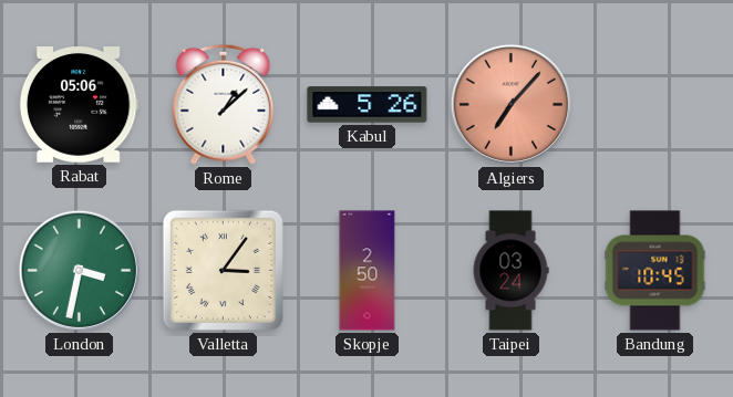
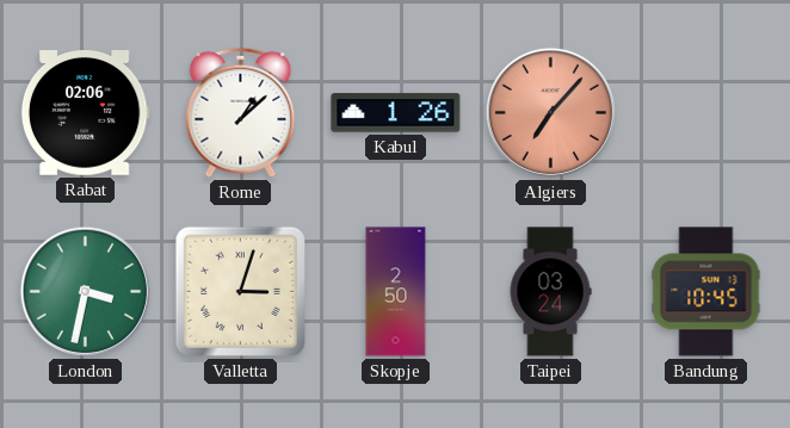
Rabat: 05:06 -> 02:06
Kabul: 5:26 -> 1:26
Valletta: 3:06 -> 3:03
